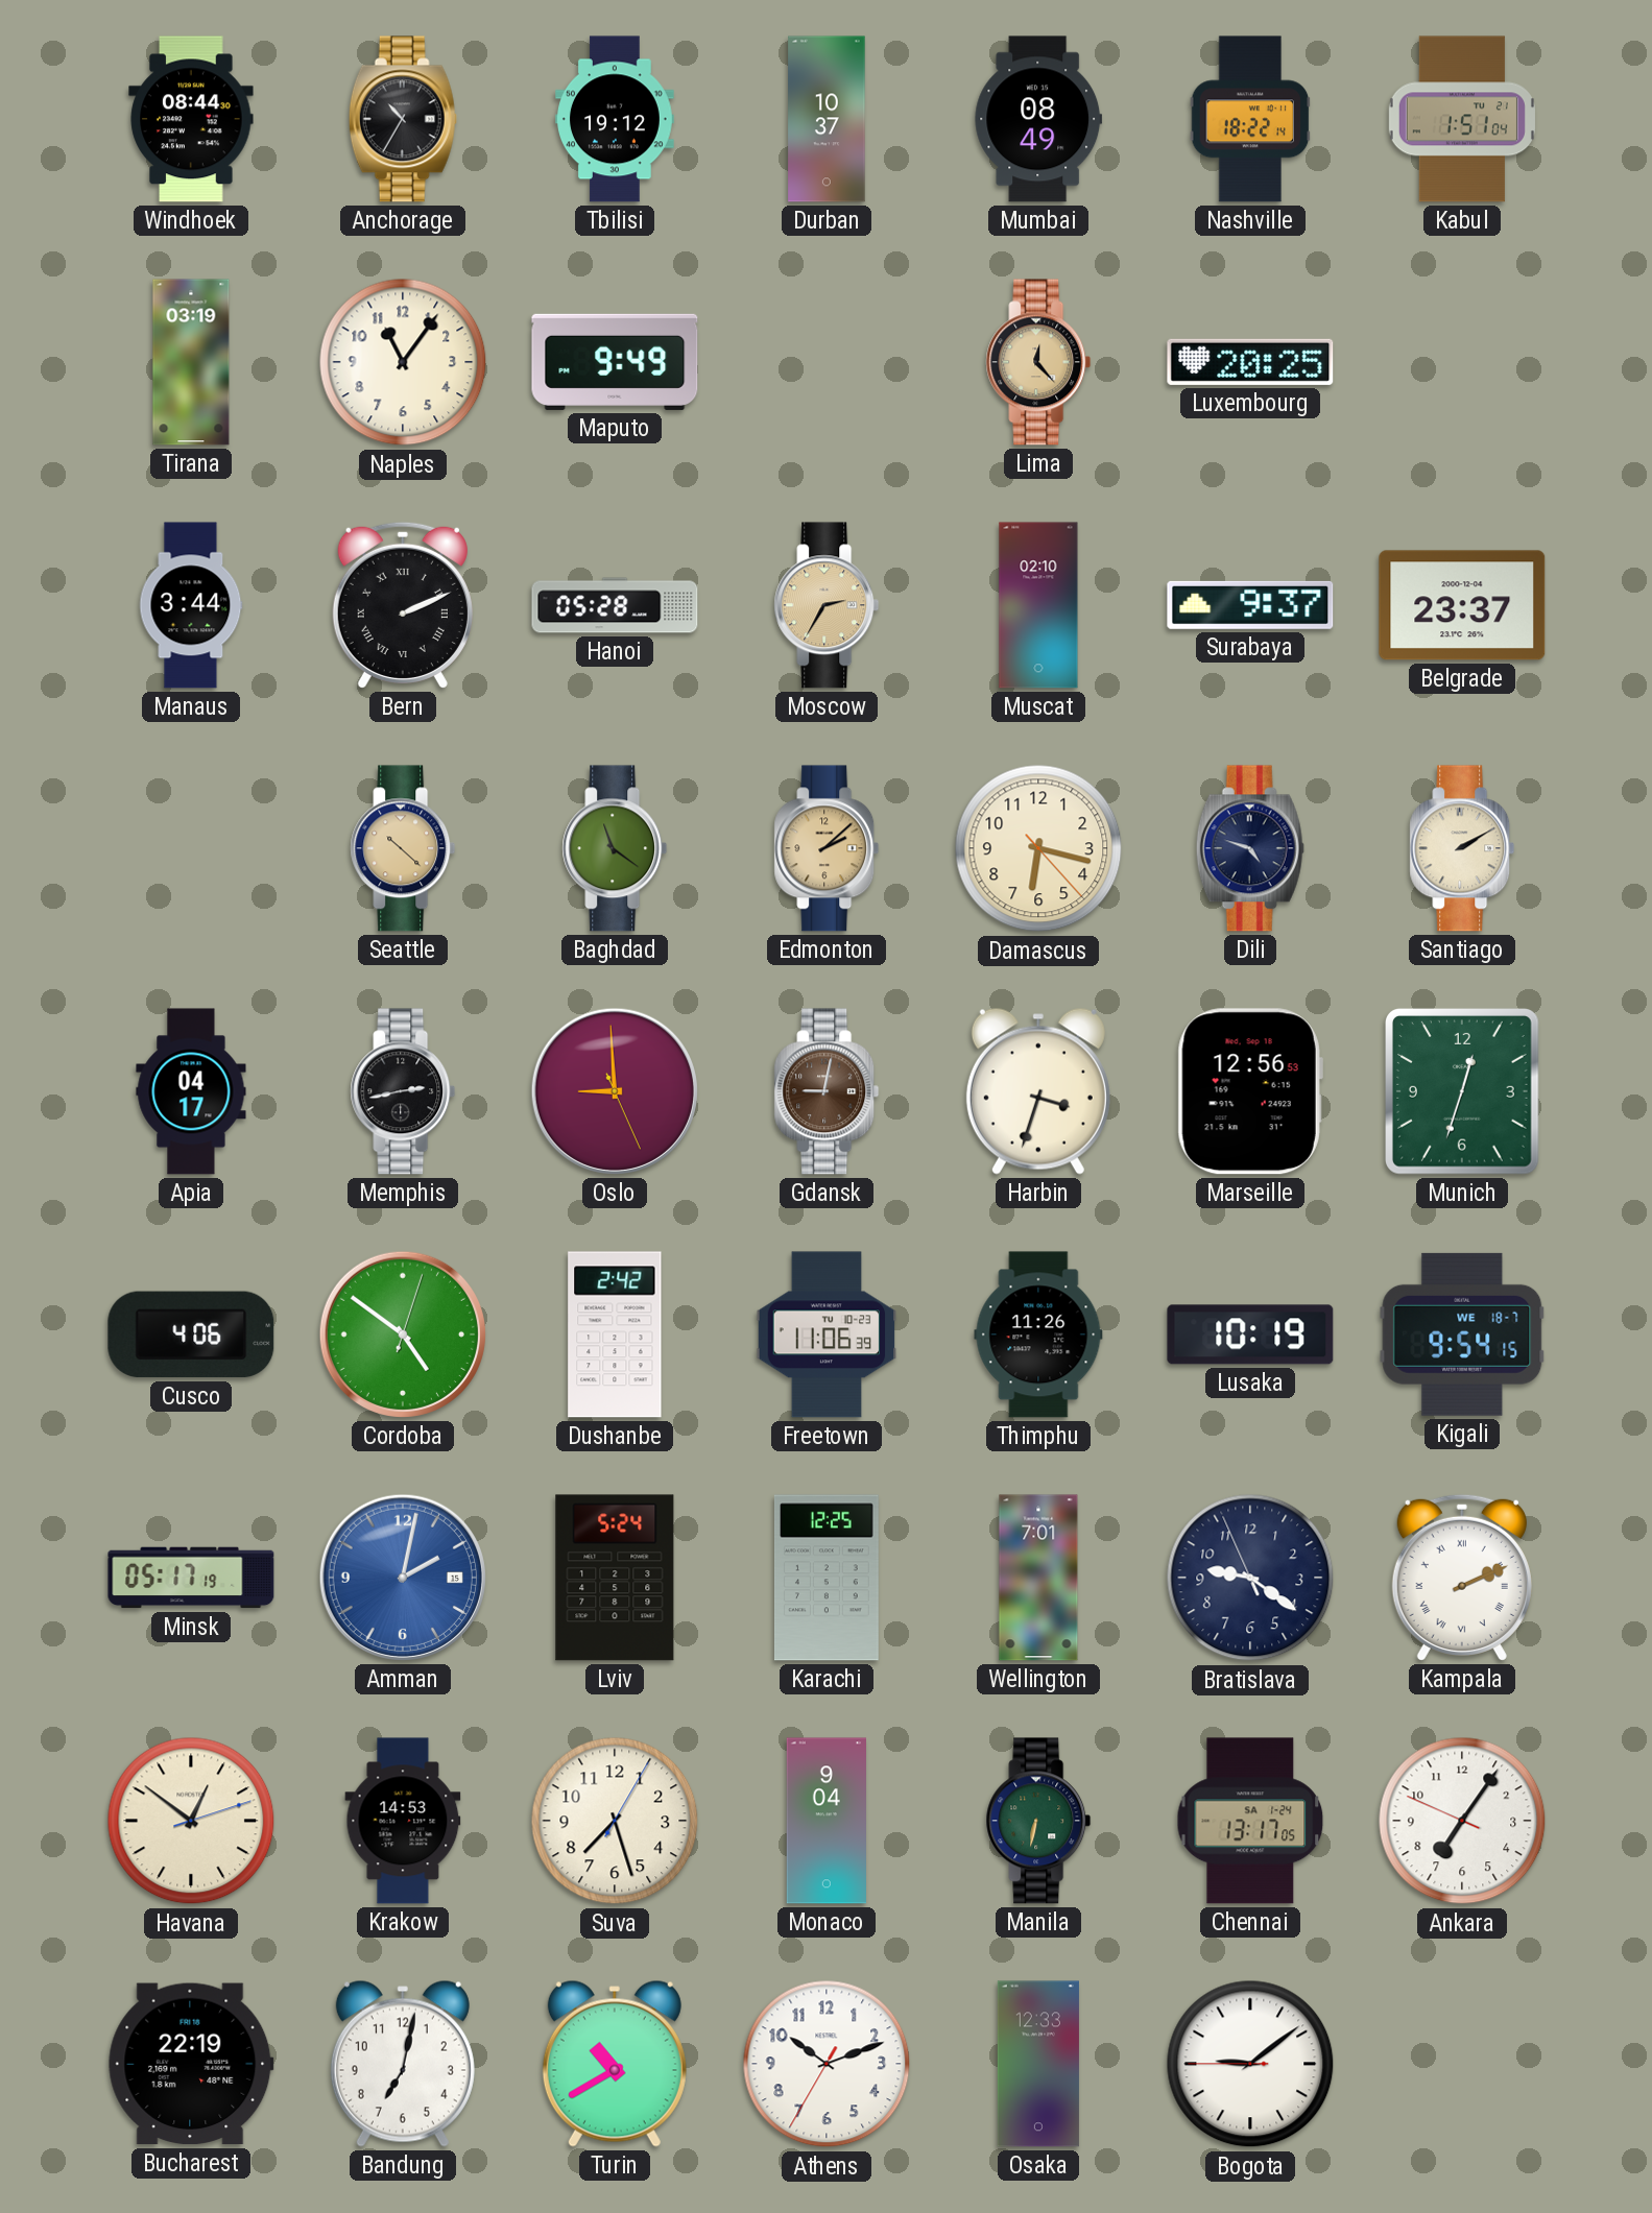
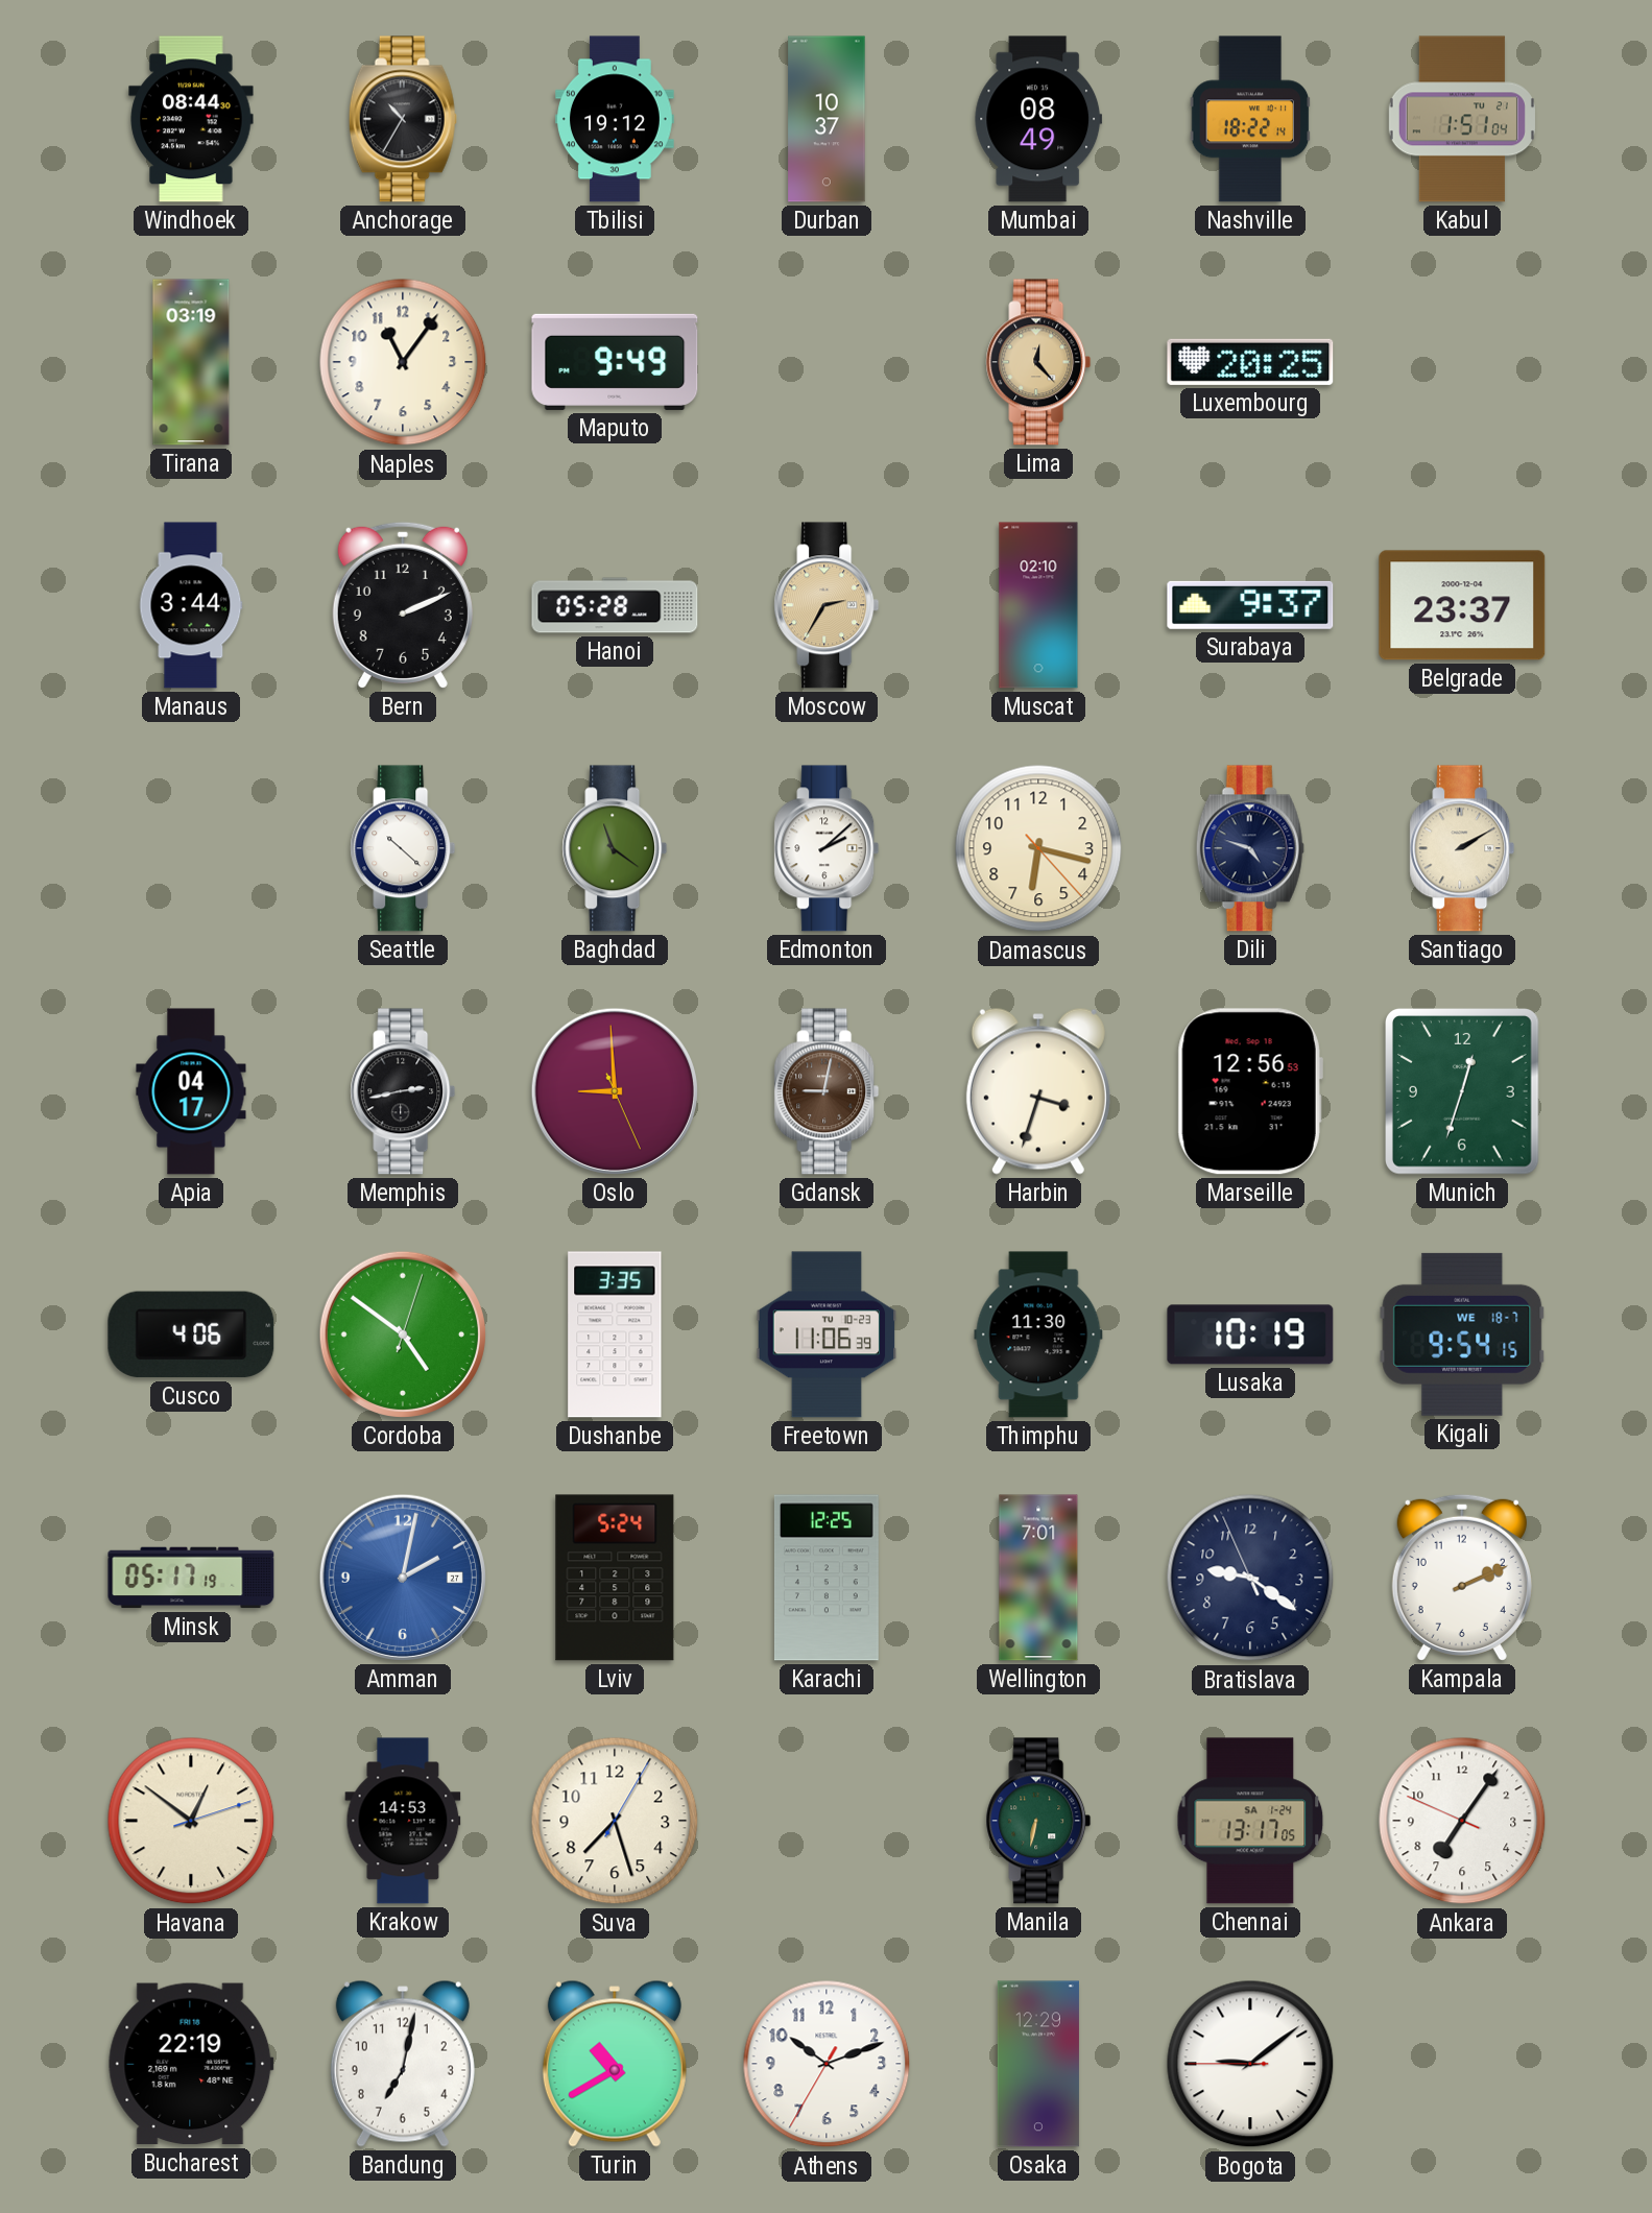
Bern numerals: Roman -> Arabic
Seattle dial: champagne -> white
Edmonton dial: champagne -> white
Dushanbe: 2:42 -> 3:35
Thimphu: 11:26 -> 11:30
Amman date: 15 -> 27
Kampala numerals: Roman -> Arabic
Monaco: 9:04 -> none
Osaka: 12:33 -> 12:29
